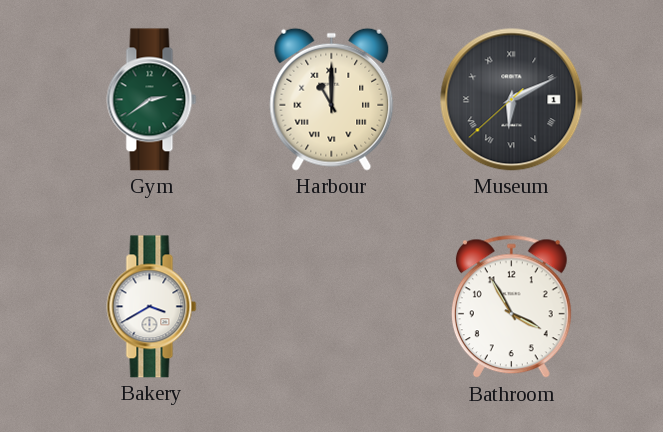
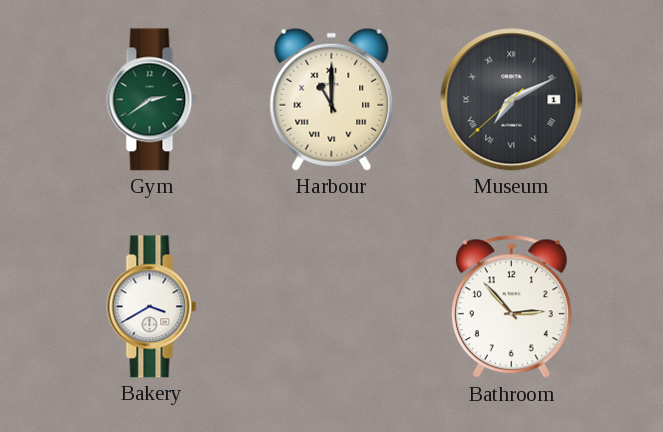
Museum: 6:10 -> 7:10
Bathroom: 3:55 -> 2:53
